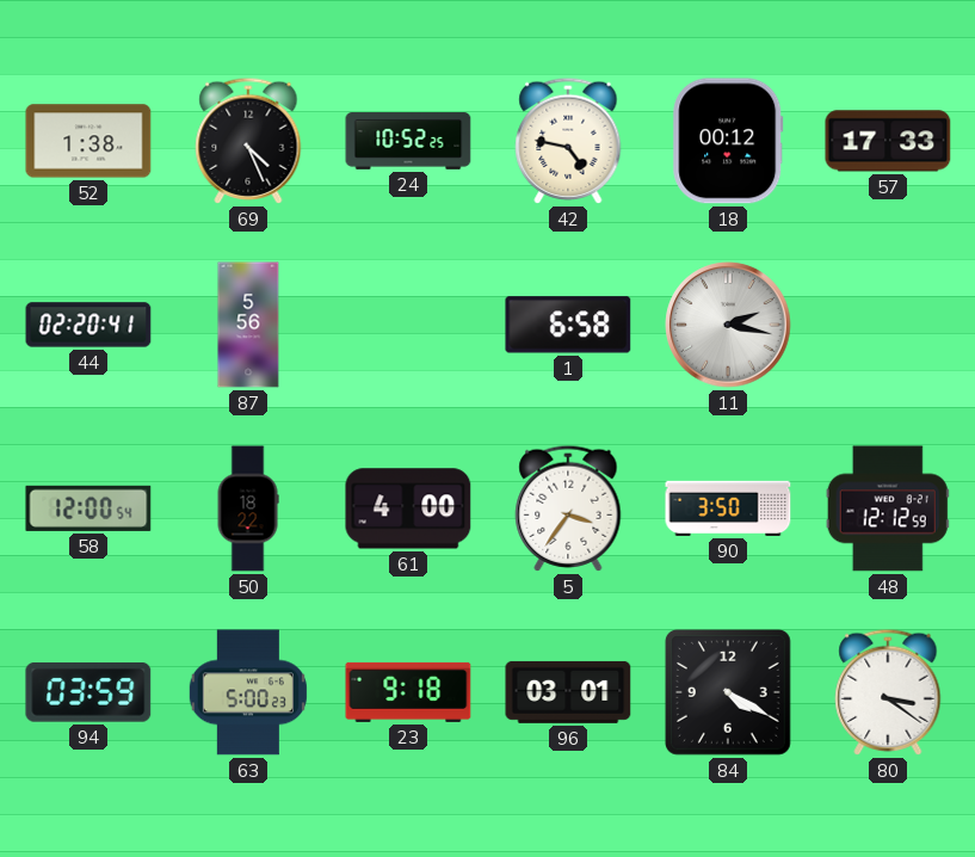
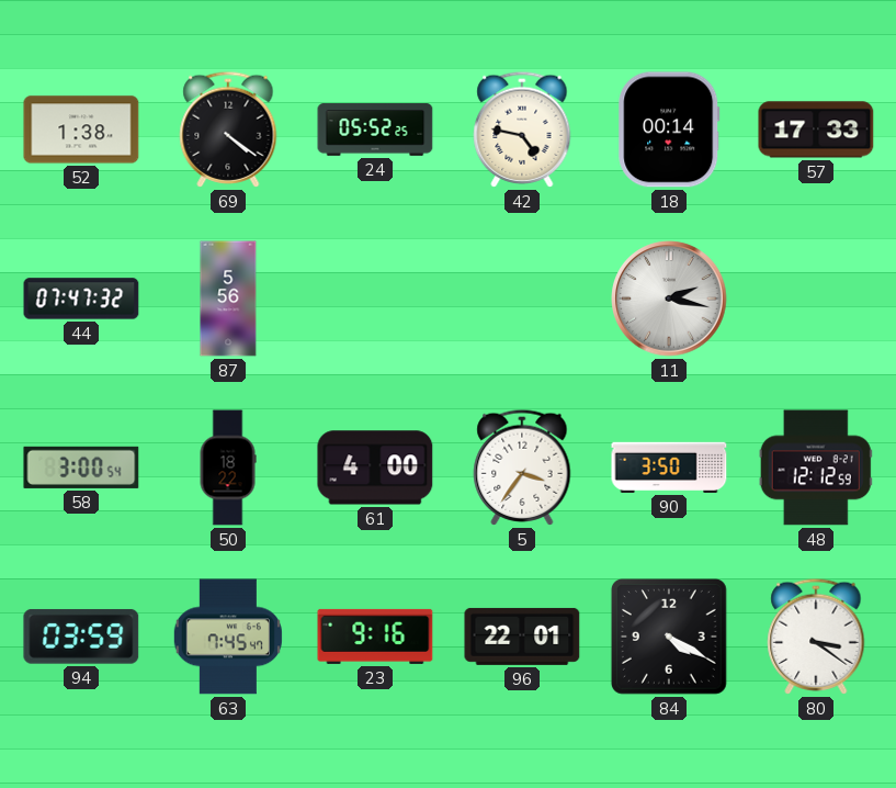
69: 4:26 -> 4:21
24: 10:52 -> 05:52
18: 00:12 -> 00:14
44: 02:20 -> 07:47
1: 6:58 -> none
58: 12:00 -> 3:00
63: 5:00 -> 7:45
23: 9:18 -> 9:16
96: 03:01 -> 22:01
